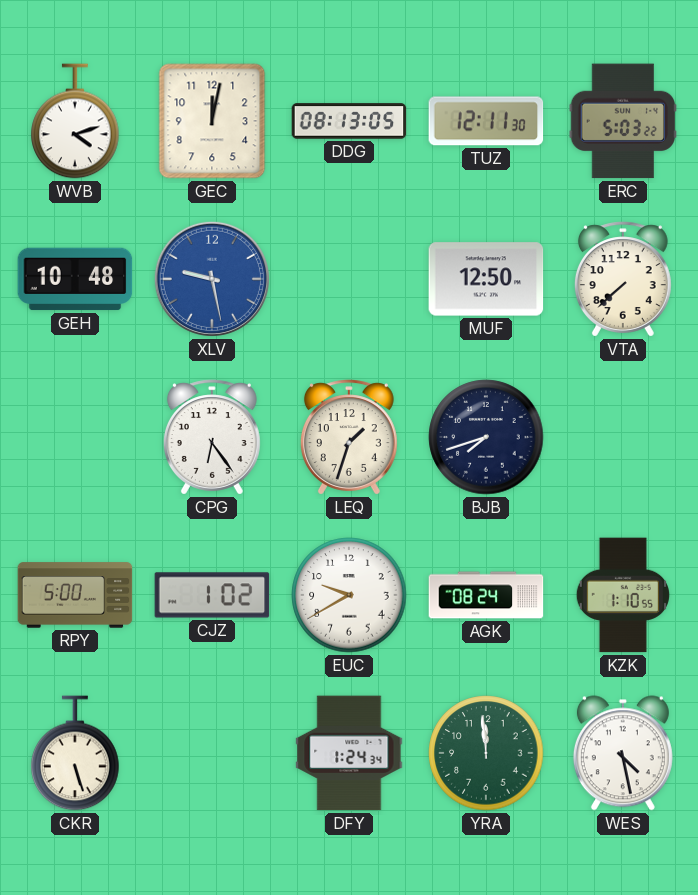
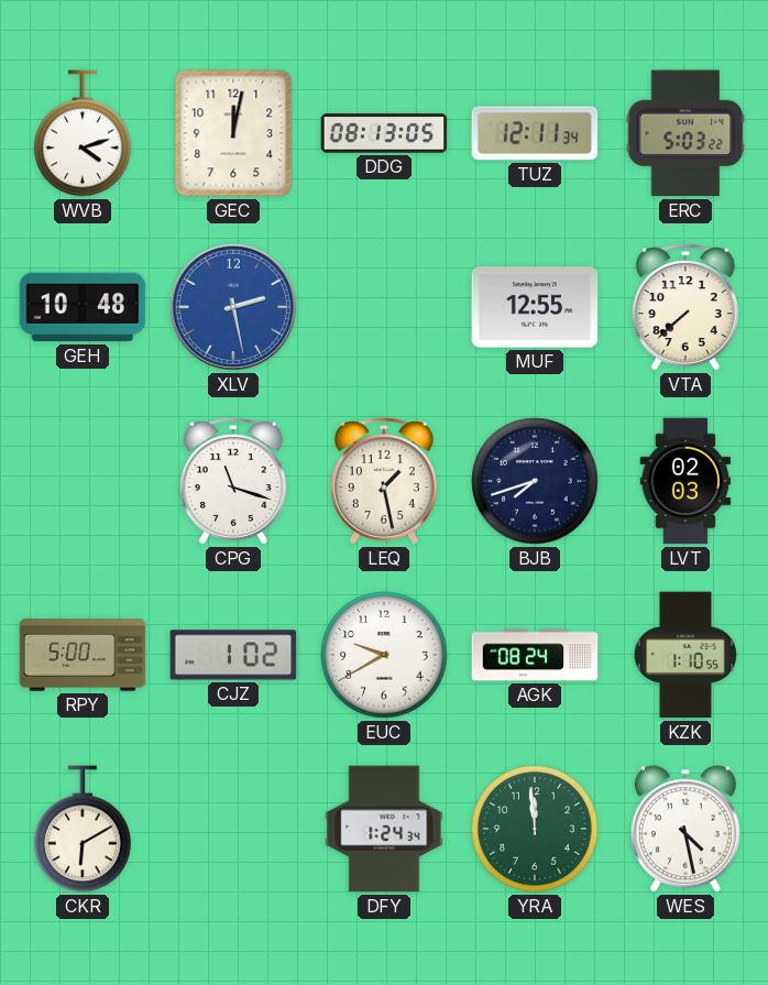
TUZ: 12:11:30 -> 12:11:34
XLV: 9:28 -> 2:28
MUF: 12:50 -> 12:55
CPG: 6:24 -> 11:18
LEQ: 1:33 -> 1:28
LVT: none -> 02:03
CKR: 5:27 -> 6:10
